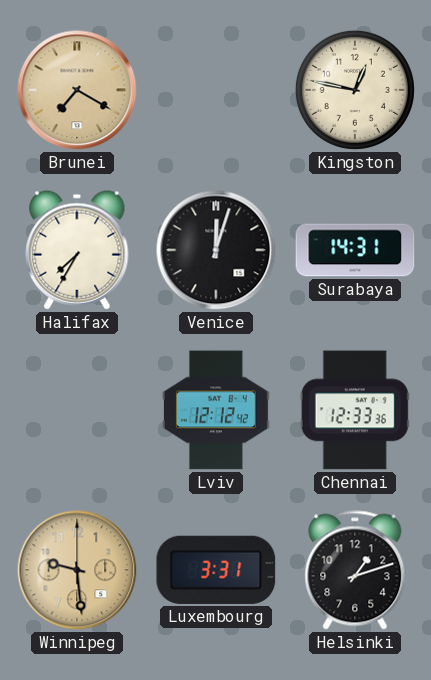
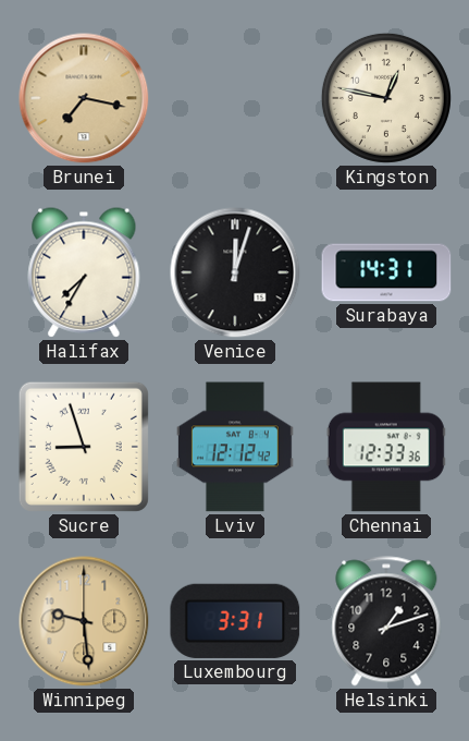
Brunei: 7:20 -> 7:17
Sucre: none -> 8:57
